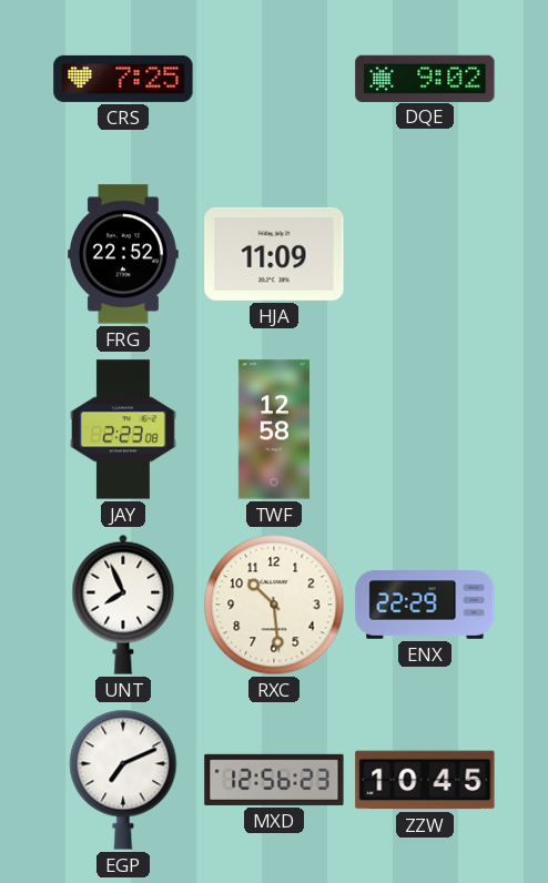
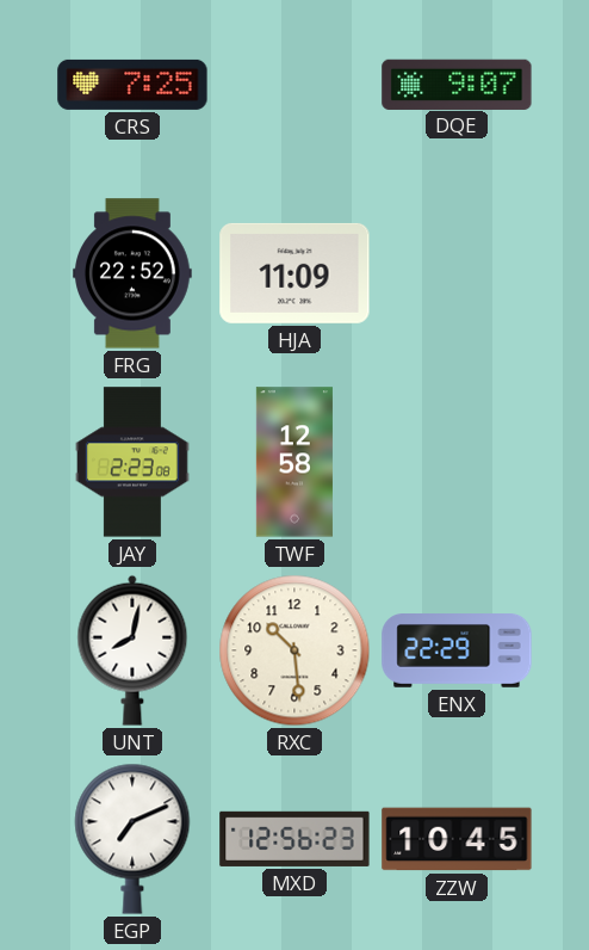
DQE: 9:02 -> 9:07
UNT: 7:56 -> 8:02
